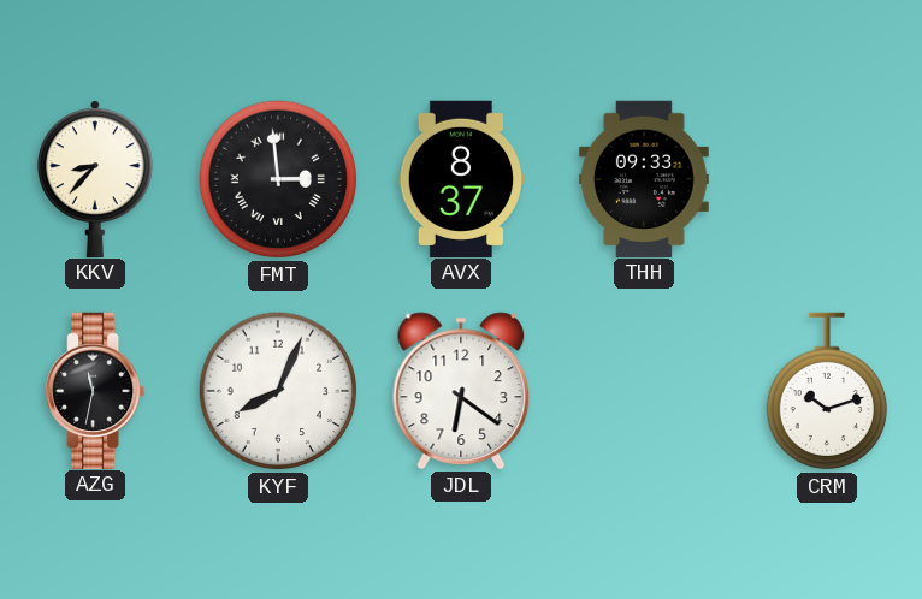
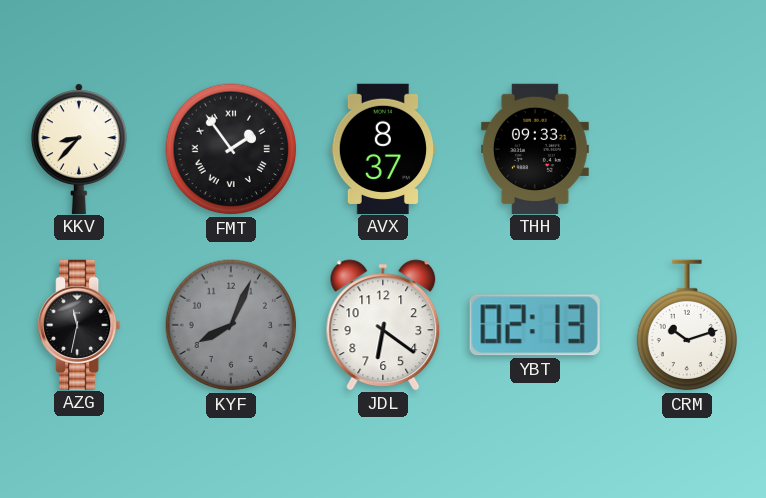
FMT: 2:59 -> 1:54
KYF dial: white -> grey
YBT: none -> 02:13
